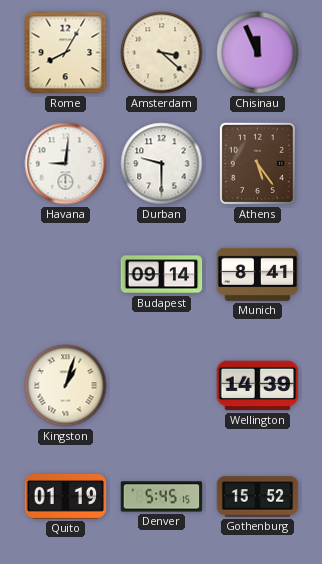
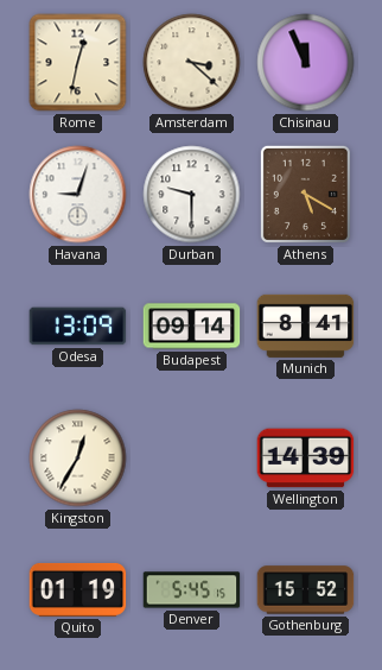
Rome: 8:05 -> 12:32
Havana: 9:01 -> 9:03
Athens: 5:24 -> 5:20
Odesa: none -> 13:09
Kingston: 1:03 -> 12:35
